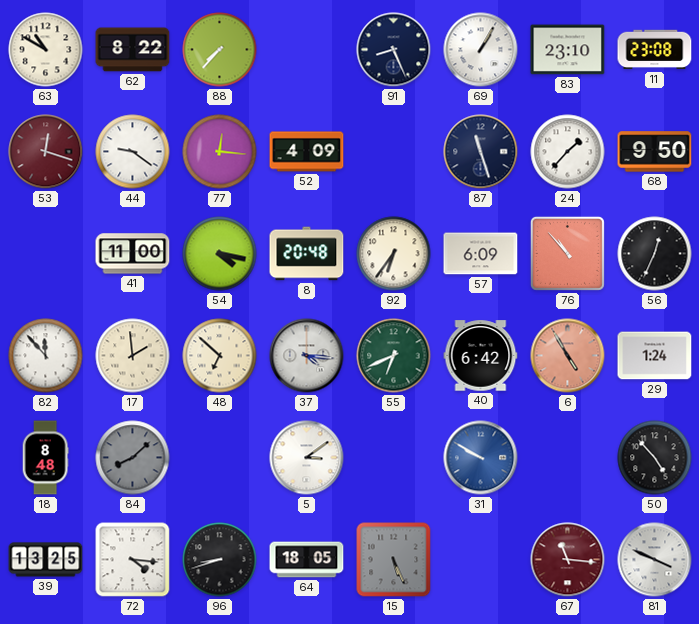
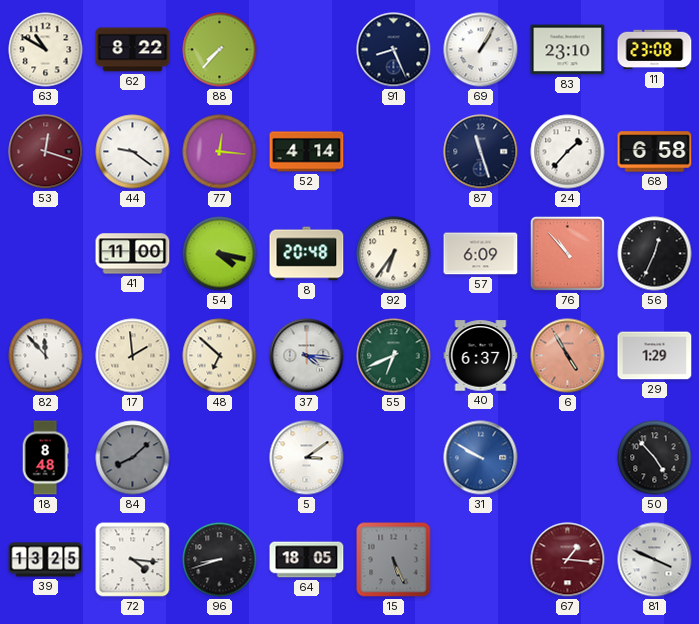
52: 4:09 -> 4:14
68: 9:50 -> 6:58
40: 6:42 -> 6:37
29: 1:24 -> 1:29
67: 11:16 -> 1:16
